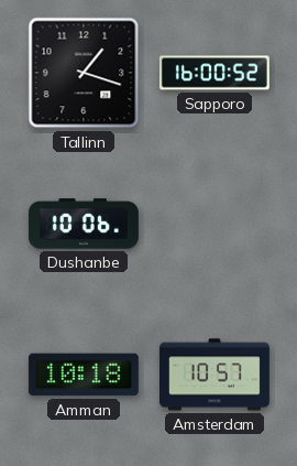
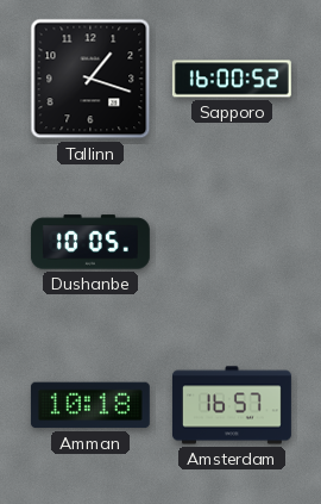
Dushanbe: 10:06 -> 10:05
Amsterdam: 10:57 -> 16:57
